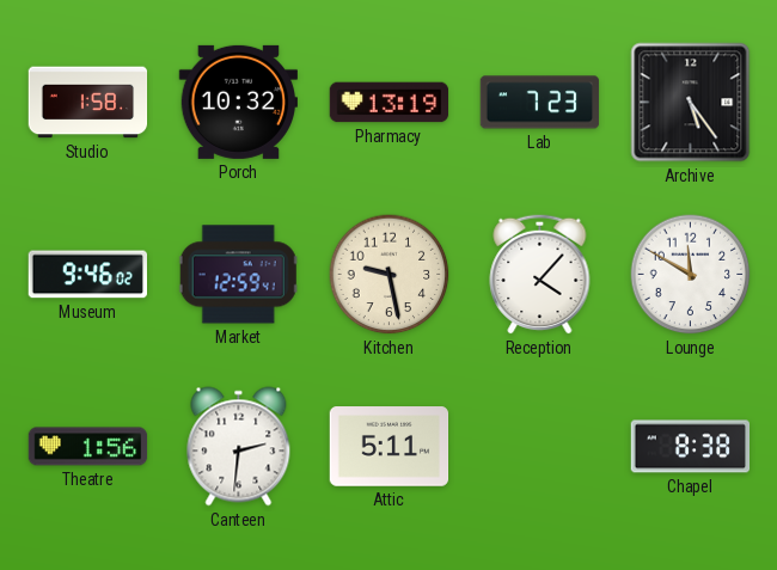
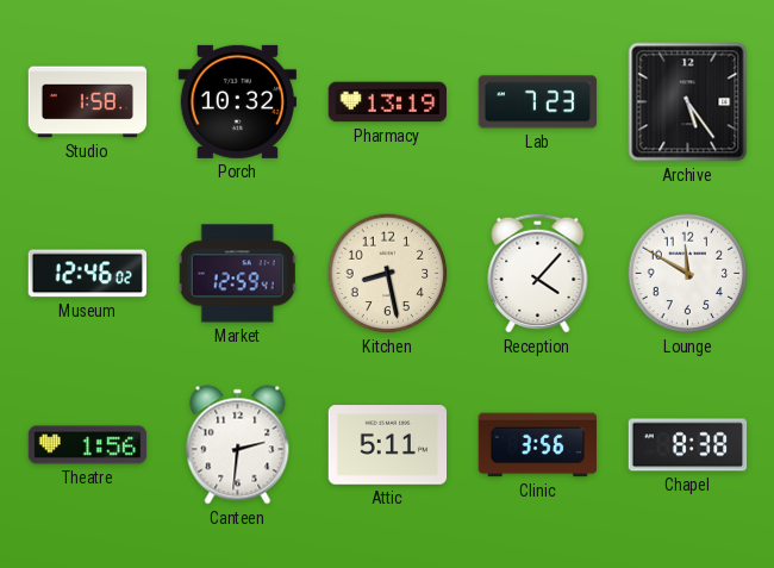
Museum: 9:46 -> 12:46
Kitchen: 9:28 -> 8:28
Clinic: none -> 3:56
